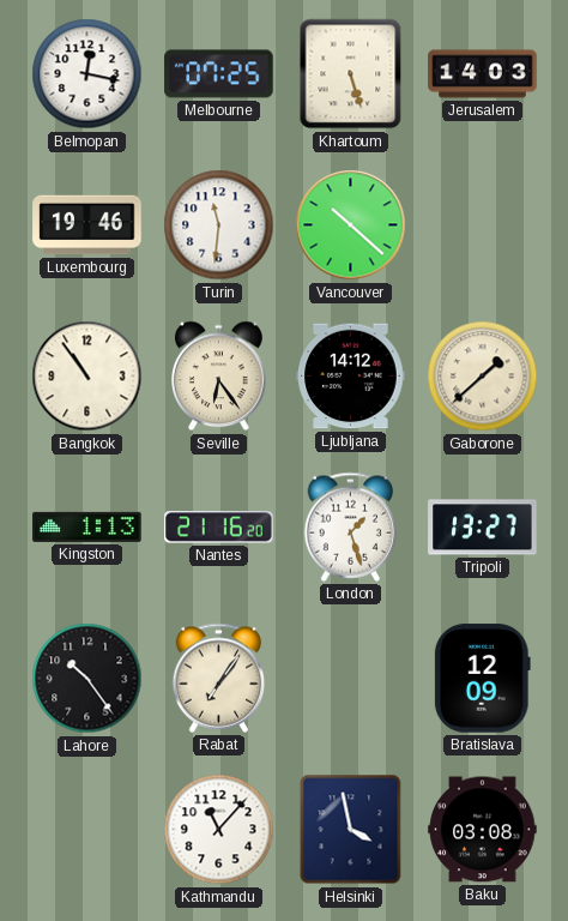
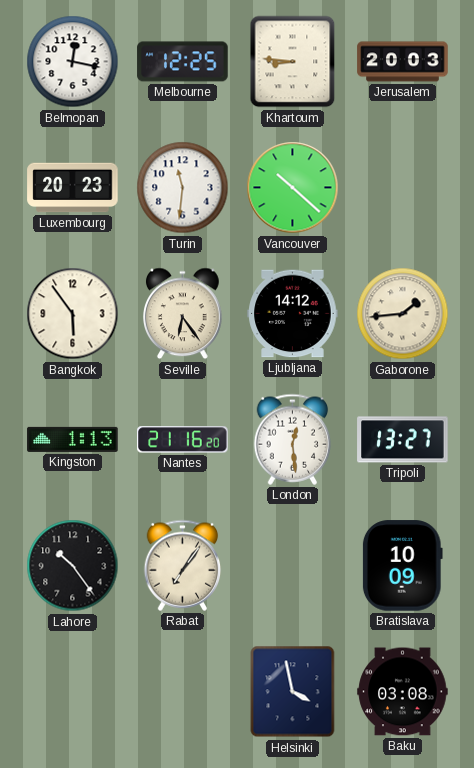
Melbourne: 07:25 -> 12:25
Khartoum: 5:27 -> 8:46
Jerusalem: 14:03 -> 20:03
Luxembourg: 19:46 -> 20:23
Bangkok: 10:54 -> 5:54
Gaborone: 1:38 -> 1:44
London: 1:27 -> 12:29
Bratislava: 12:09 -> 10:09
Kathmandu: 11:07 -> none
